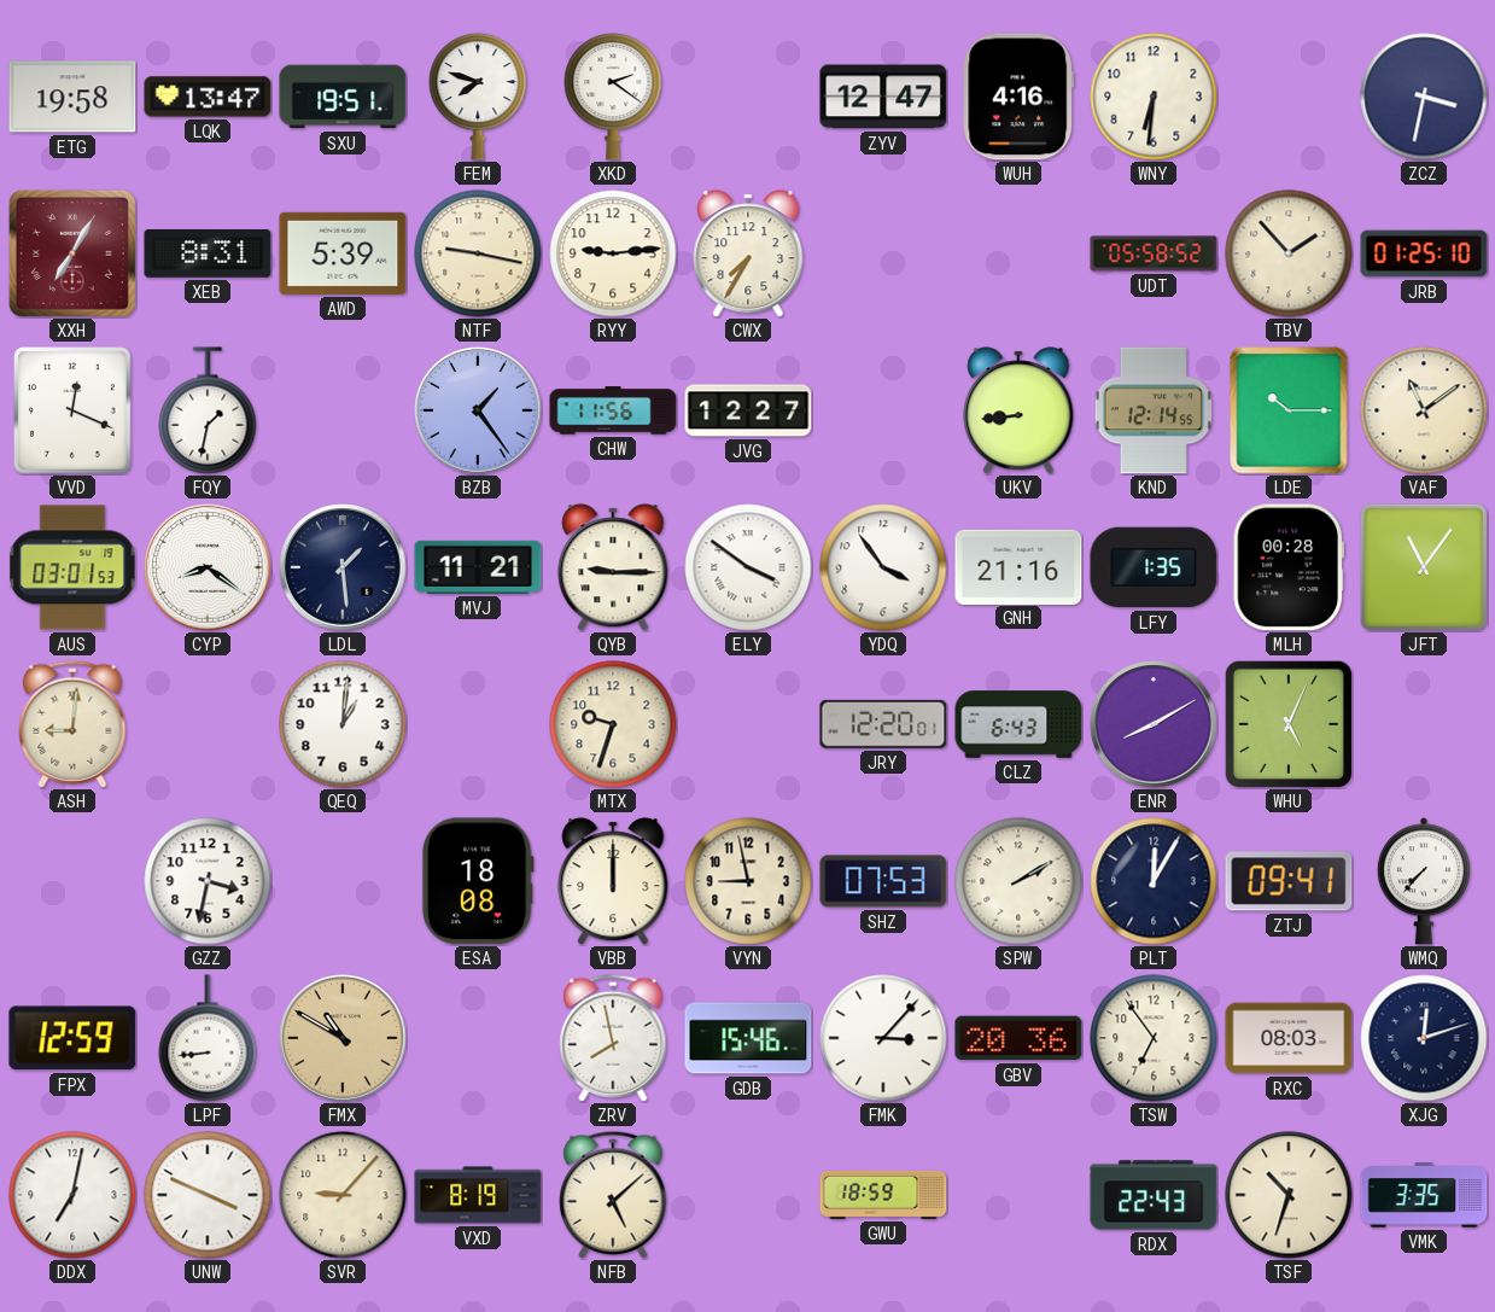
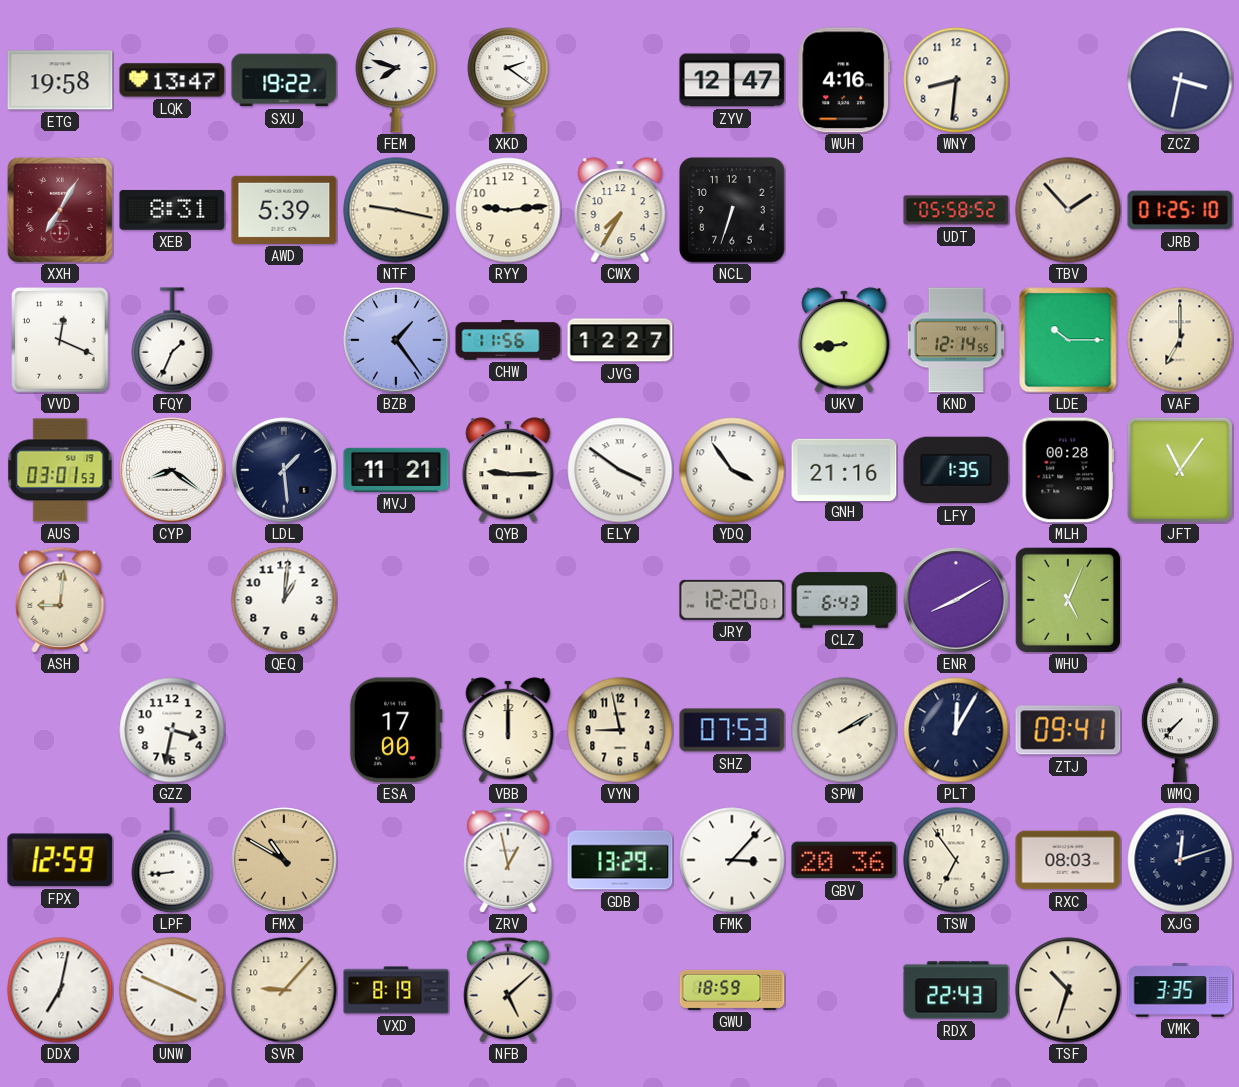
SXU: 19:51 -> 19:22
WNY: 6:31 -> 8:31
NCL: none -> 6:33
FQY: 1:32 -> 1:34
VAF: 11:09 -> 7:00
MTX: 9:33 -> none
ESA: 18:08 -> 17:00
ZRV: 7:58 -> 12:58
GDB: 15:46 -> 13:29
